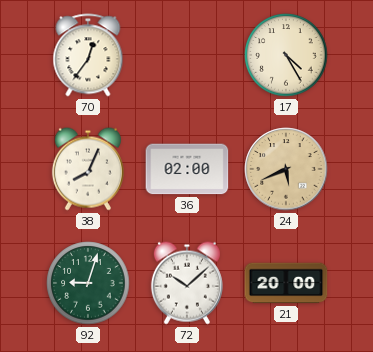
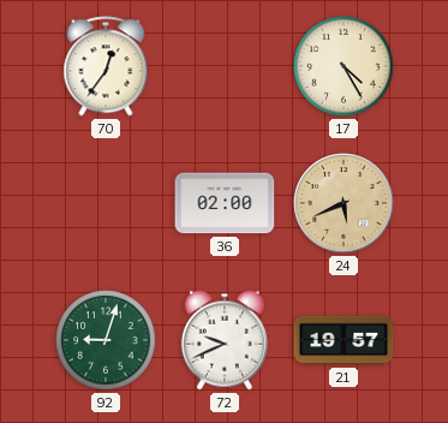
38: 8:04 -> none
72: 10:08 -> 9:41
21: 20:00 -> 19:57
